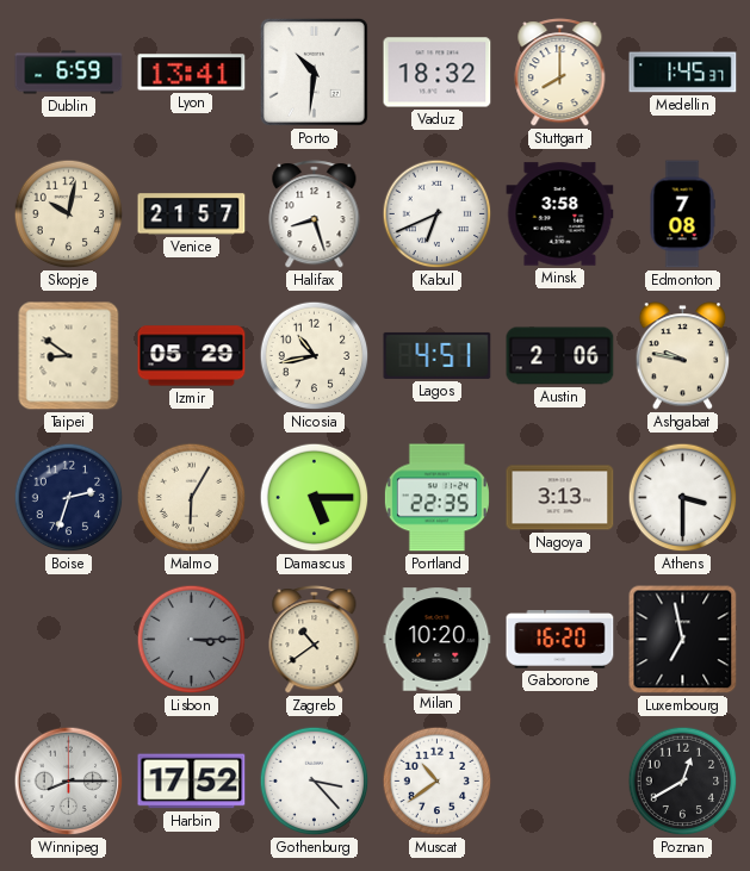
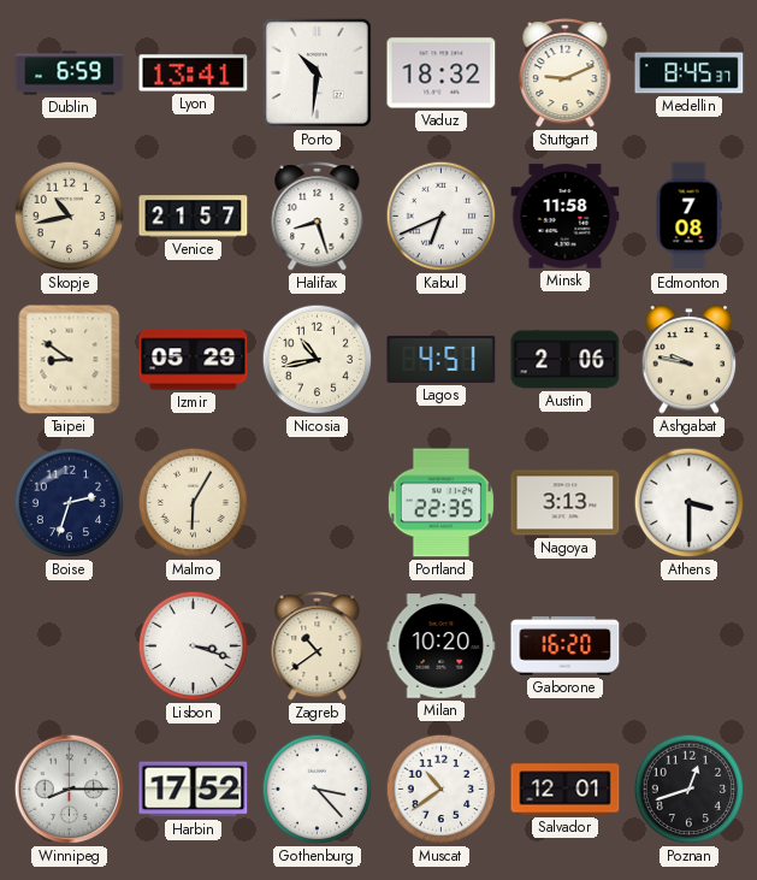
Stuttgart: 8:00 -> 9:11
Medellin: 1:45 -> 8:45
Skopje: 10:02 -> 10:43
Minsk: 3:58 -> 11:58
Damascus: 5:15 -> none
Lisbon: 3:15 -> 3:18
Lisbon dial: grey -> white
Luxembourg: 6:58 -> none
Salvador: none -> 12:01
Poznan: 12:40 -> 12:42
